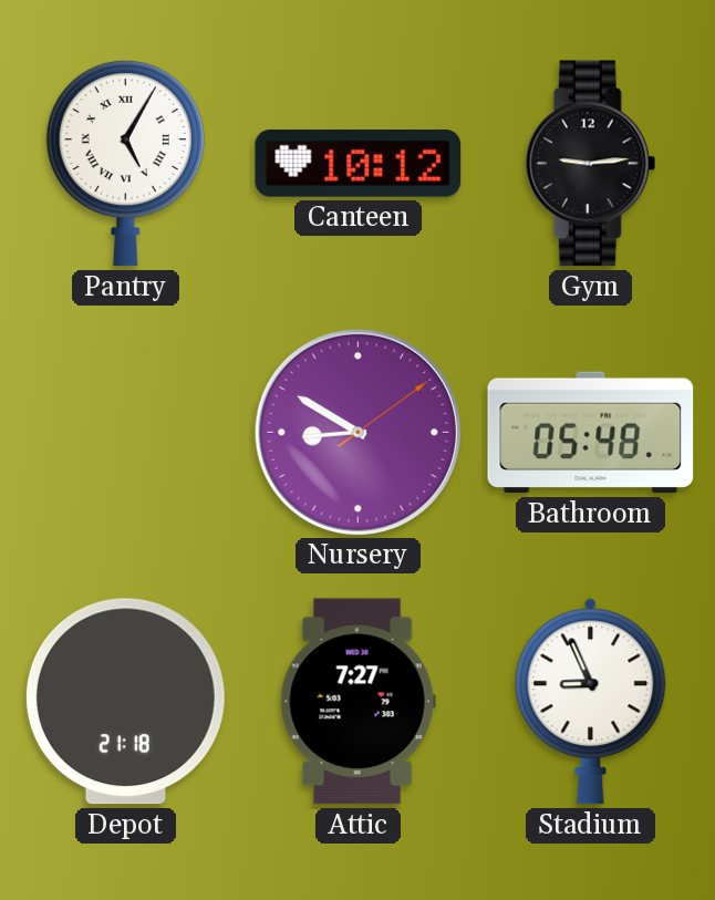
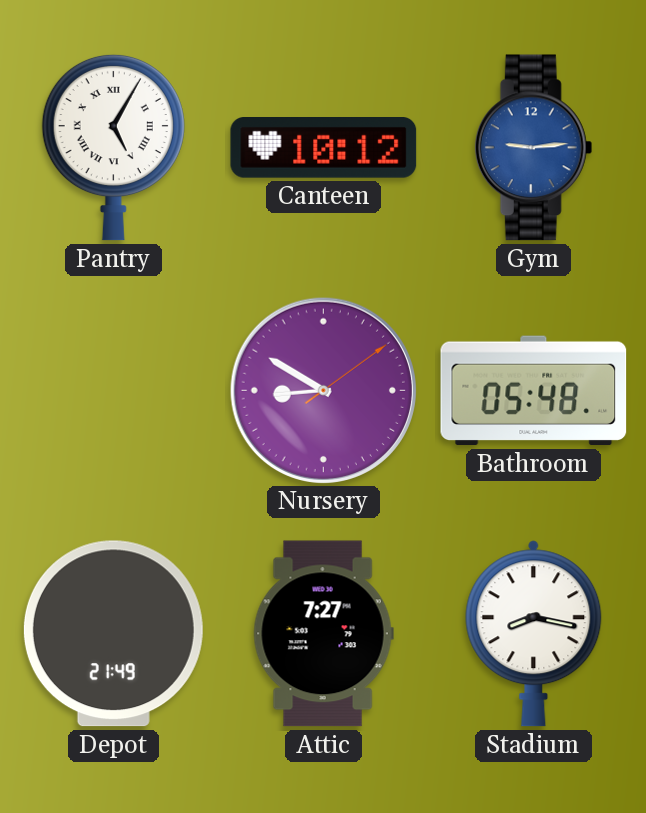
Gym dial: black -> blue
Depot: 21:18 -> 21:49
Stadium: 8:56 -> 8:17
